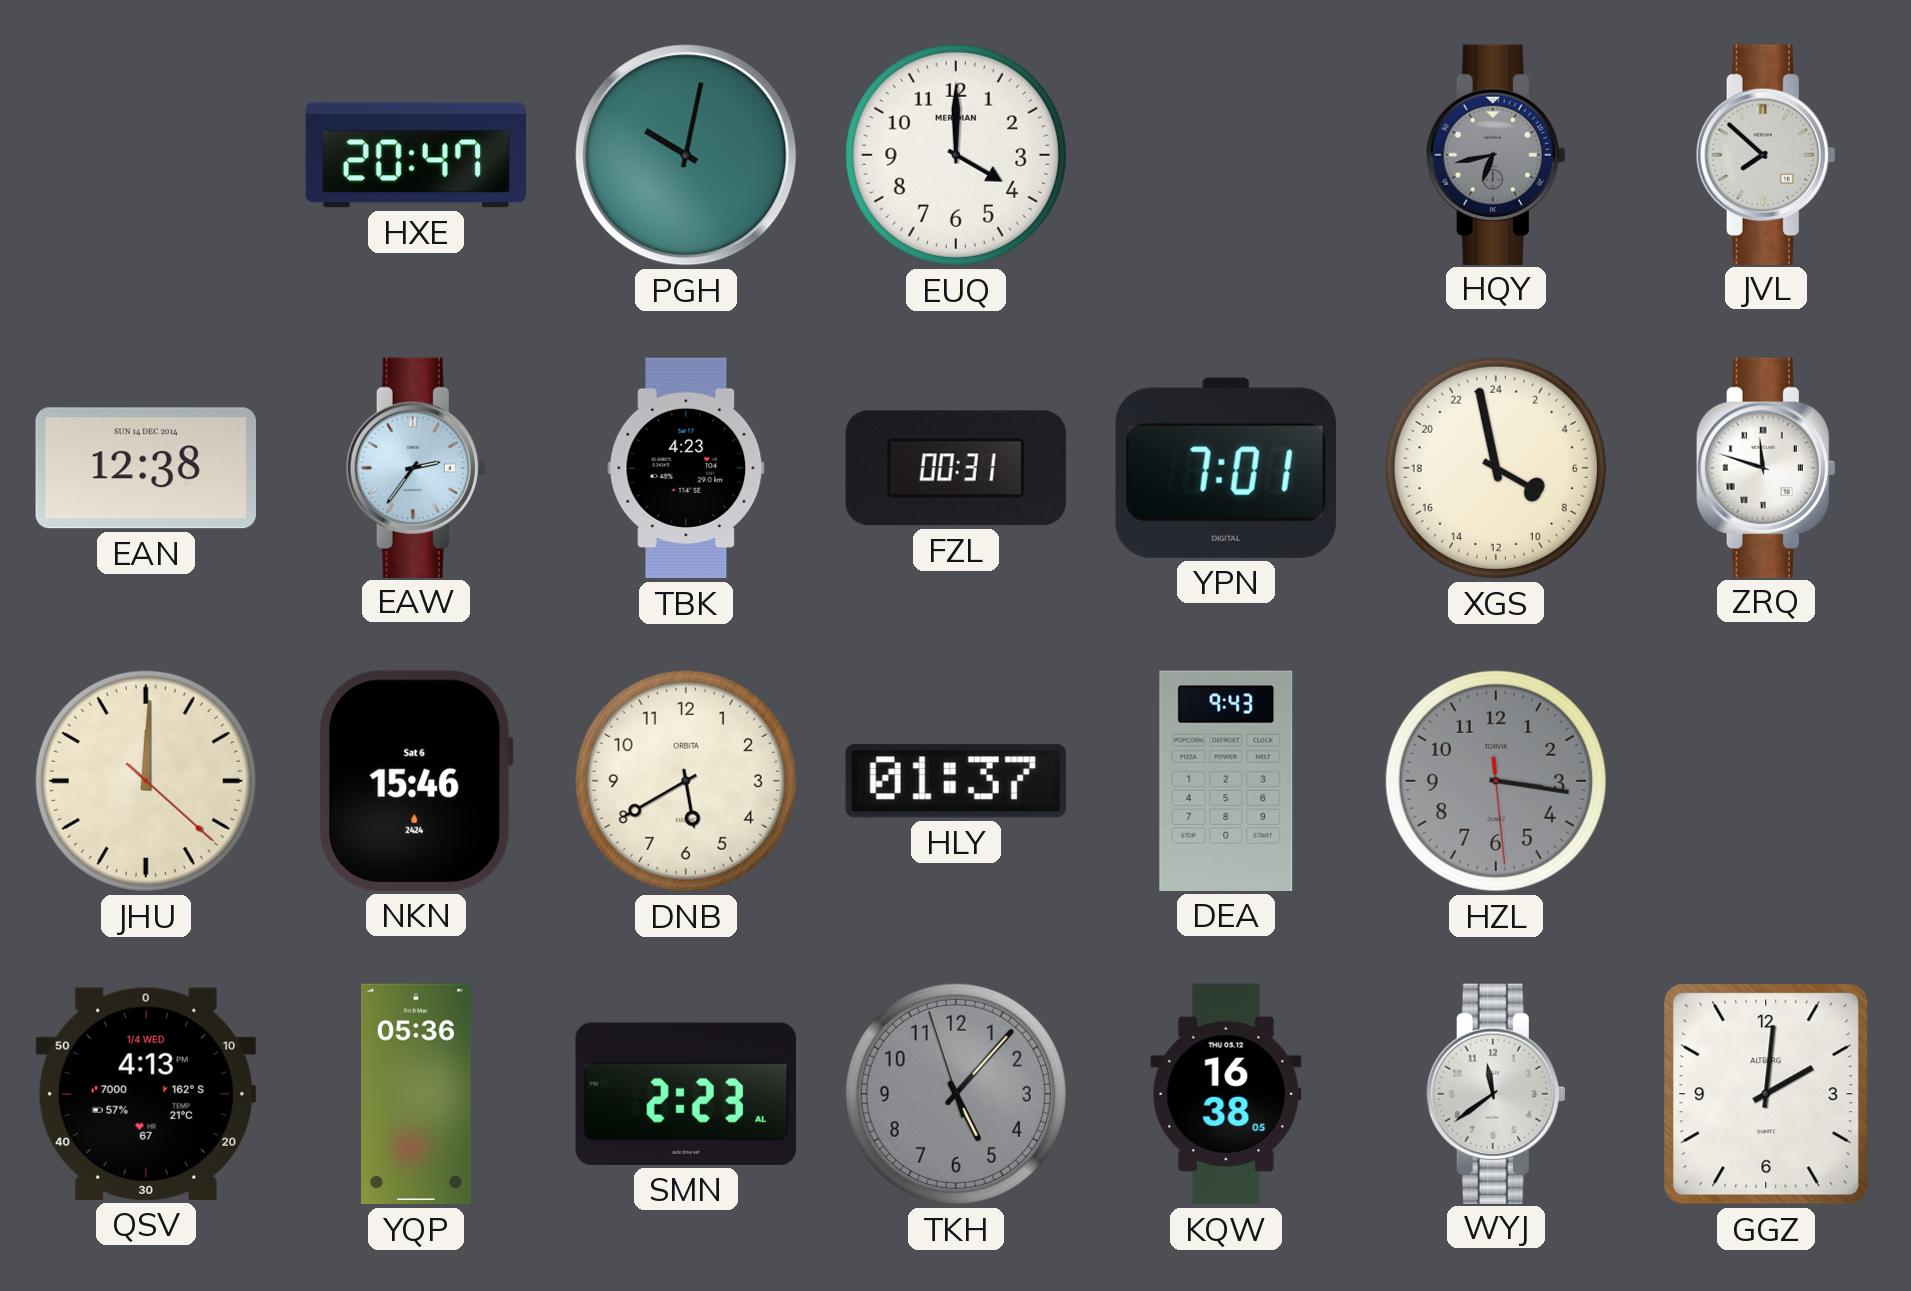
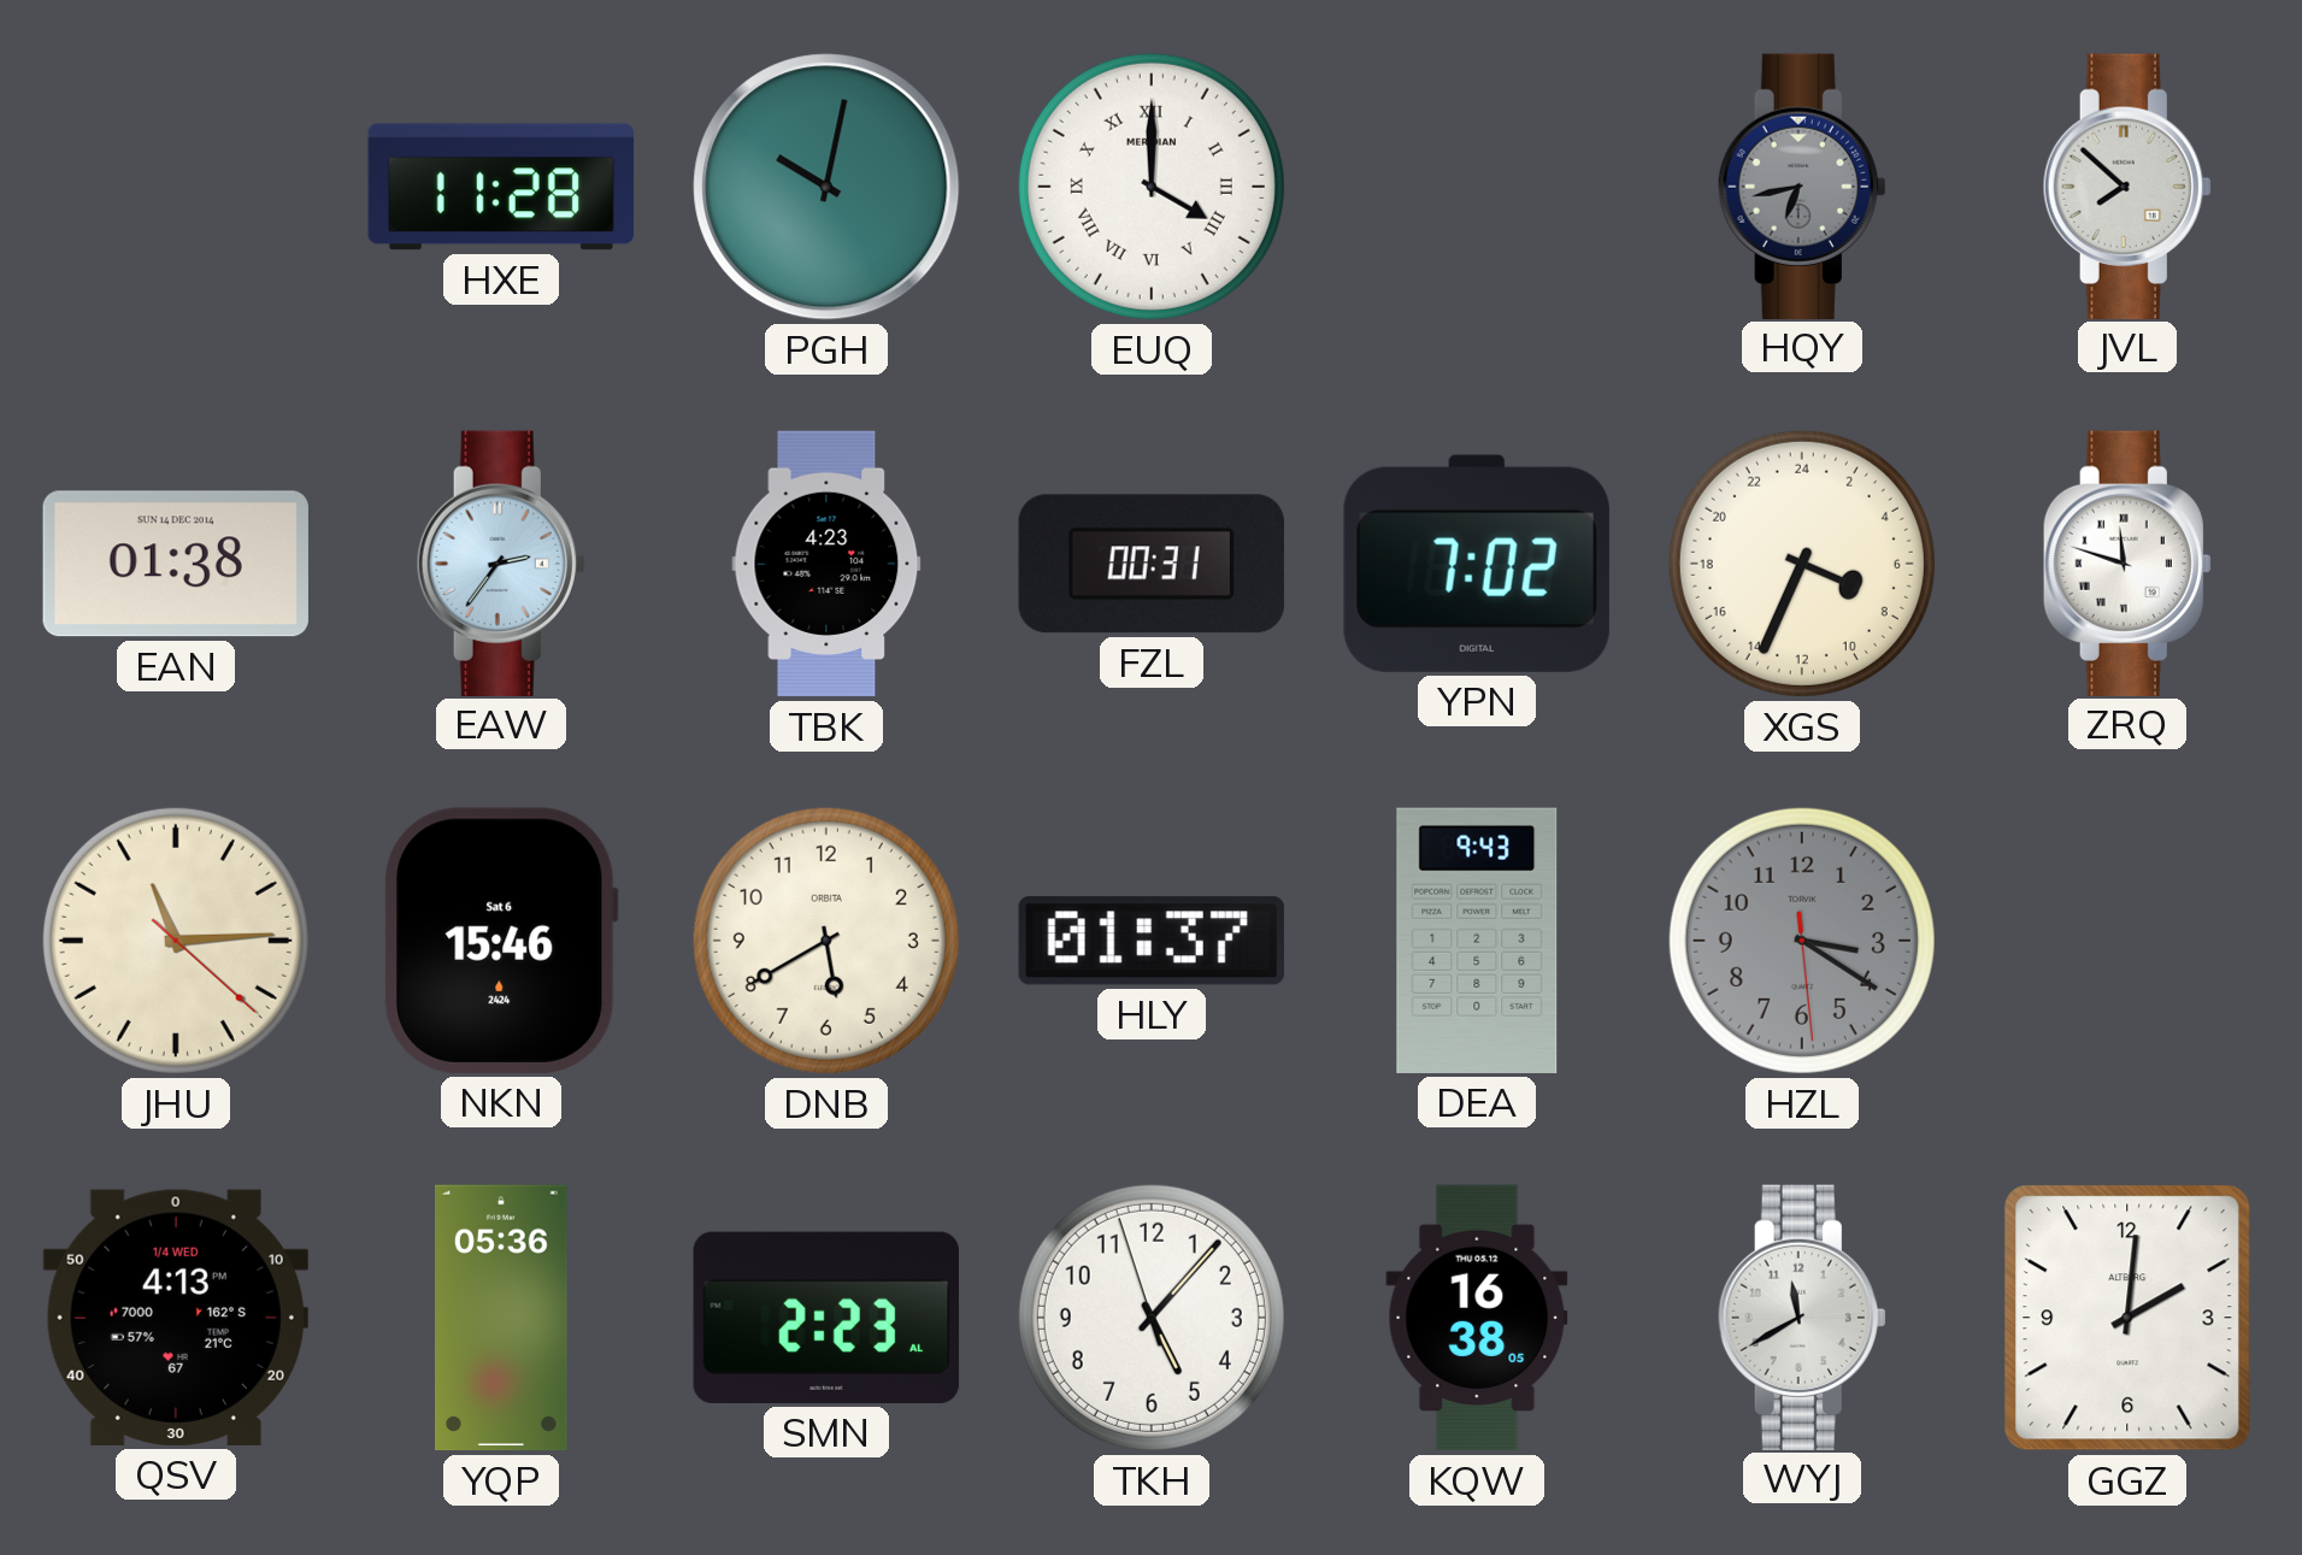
HXE: 20:47 -> 11:28
EUQ numerals: Arabic -> Roman
EAN: 12:38 -> 01:38
YPN: 7:01 -> 7:02
XGS: 7:58 -> 7:34
JHU: 12:00 -> 11:14
HZL: 3:16 -> 3:20
TKH dial: grey -> white
WYJ: 11:39 -> 11:40
